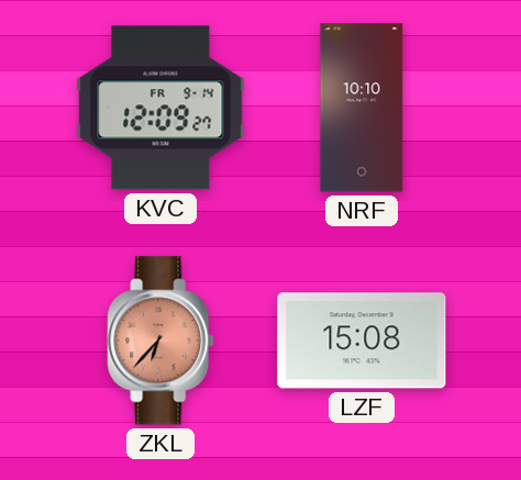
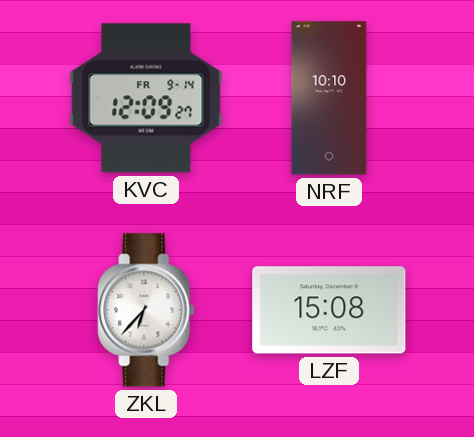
ZKL dial: salmon -> white
